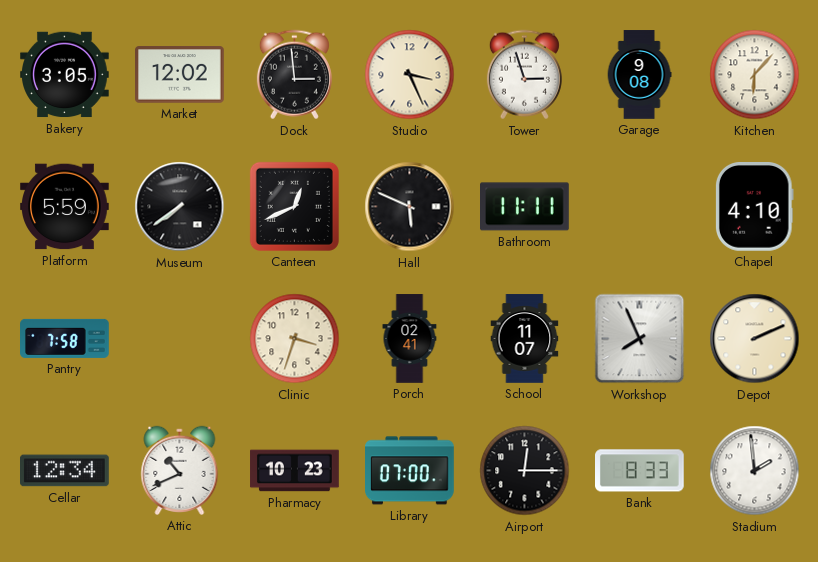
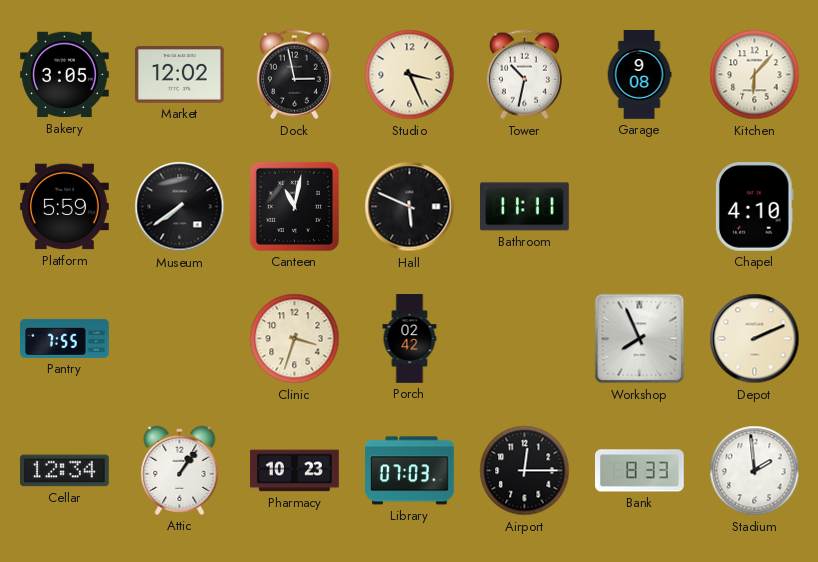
Dock: 2:59 -> 2:58
Tower: 2:57 -> 10:32
Canteen: 12:41 -> 11:02
Pantry: 7:58 -> 7:55
Porch: 02:41 -> 02:42
School: 11:07 -> none
Attic: 10:41 -> 1:06
Library: 07:00 -> 07:03
